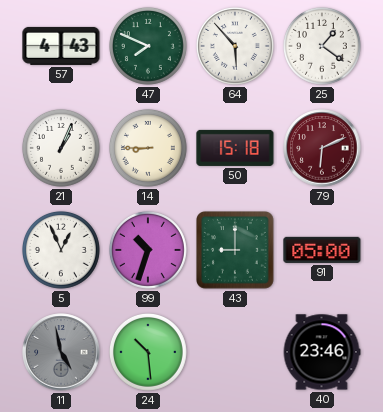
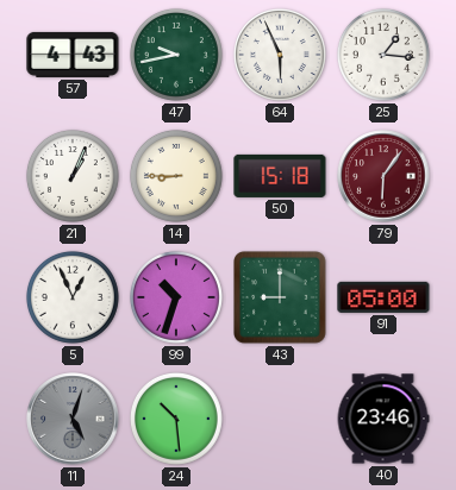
47: 7:49 -> 9:43
64: 5:53 -> 5:56
25: 1:21 -> 1:16
79: 6:11 -> 6:06
11: 4:58 -> 5:03
